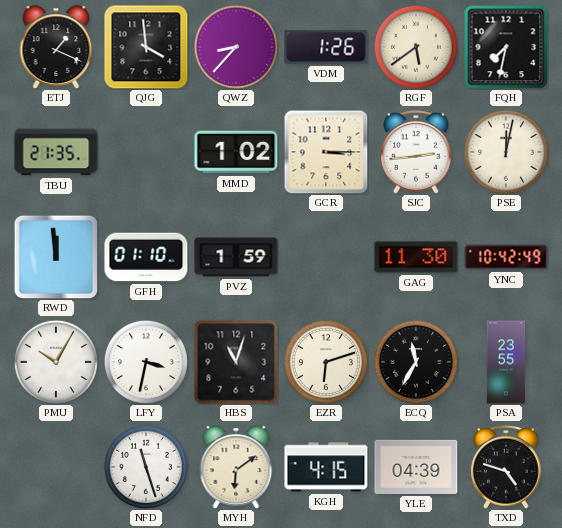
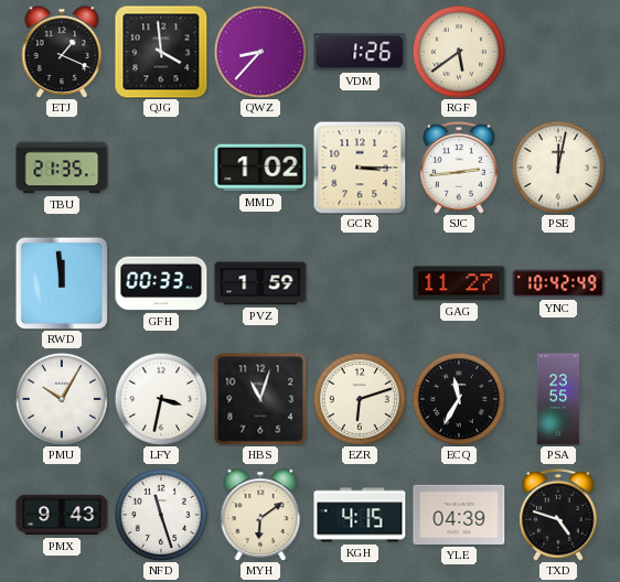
FQH: 7:32 -> none
GFH: 01:10 -> 00:33
GAG: 11:30 -> 11:27
PMX: none -> 9:43
